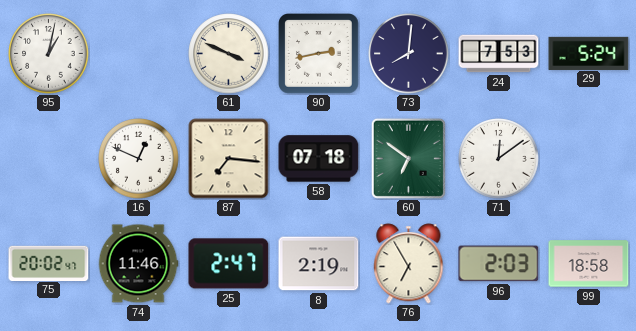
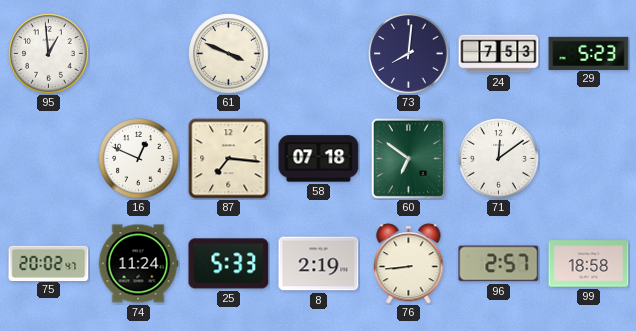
95: 1:02 -> 12:59
90: 2:43 -> none
29: 5:24 -> 5:23
74: 11:46 -> 11:24
25: 2:47 -> 5:33
76: 6:55 -> 8:44
96: 2:03 -> 2:57
